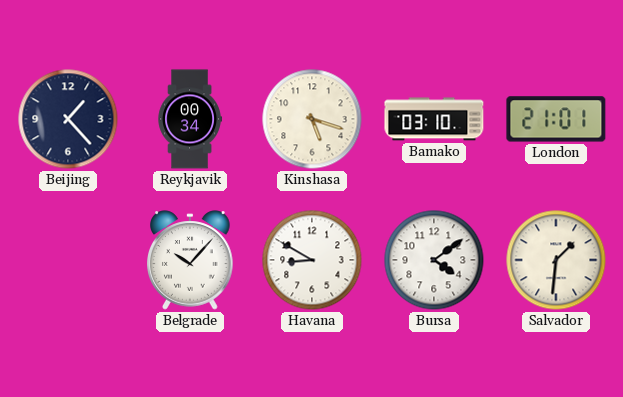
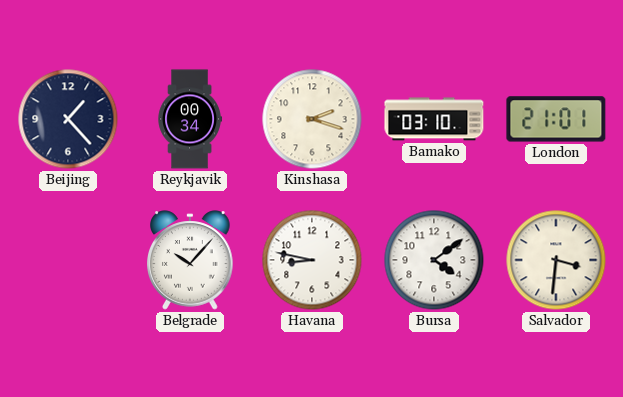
Kinshasa: 5:18 -> 2:18
Havana: 8:50 -> 8:47
Salvador: 1:31 -> 3:31
